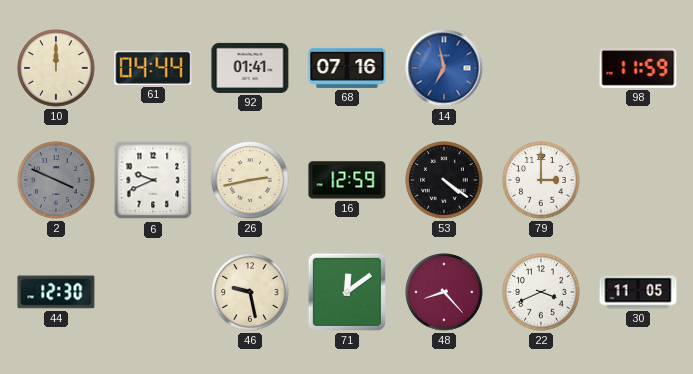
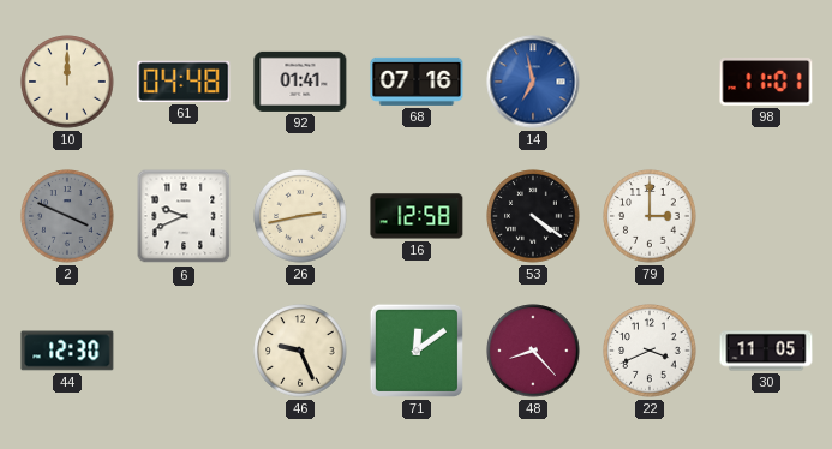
61: 04:44 -> 04:48
98: 11:59 -> 11:01
16: 12:59 -> 12:58
46: 9:28 -> 9:26
